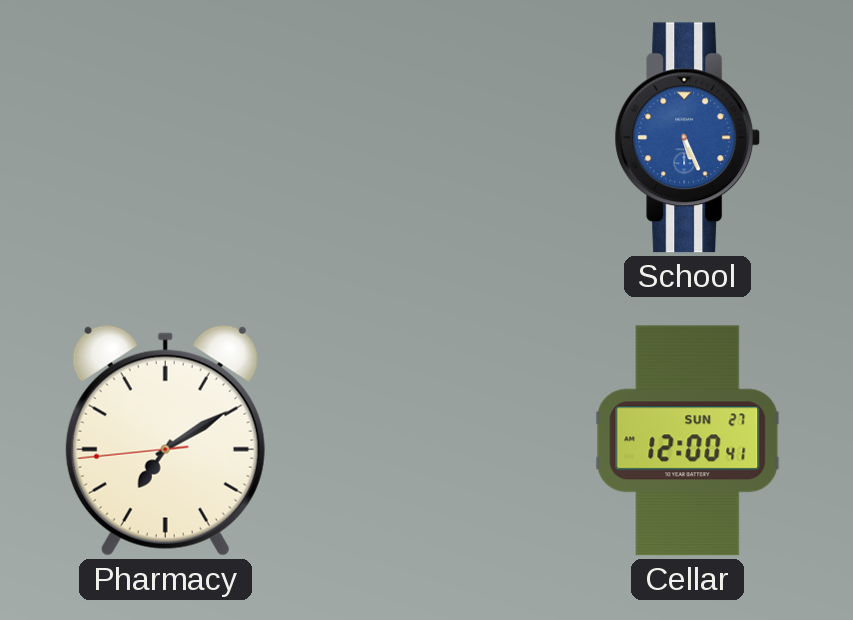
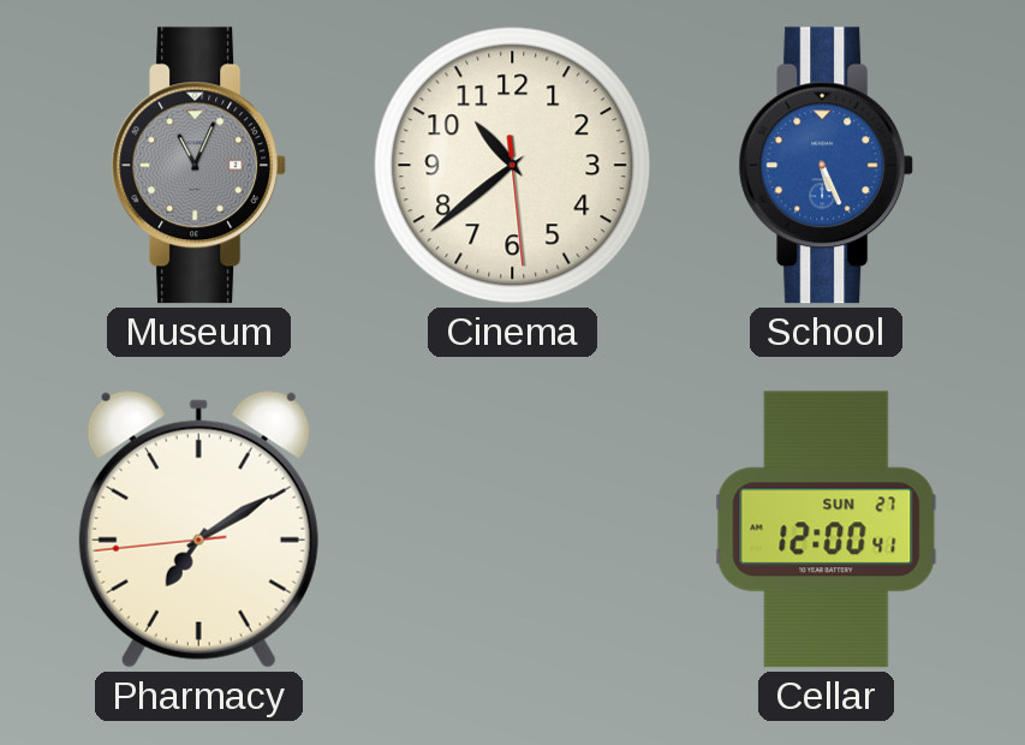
Museum: none -> 11:04
Cinema: none -> 10:38
